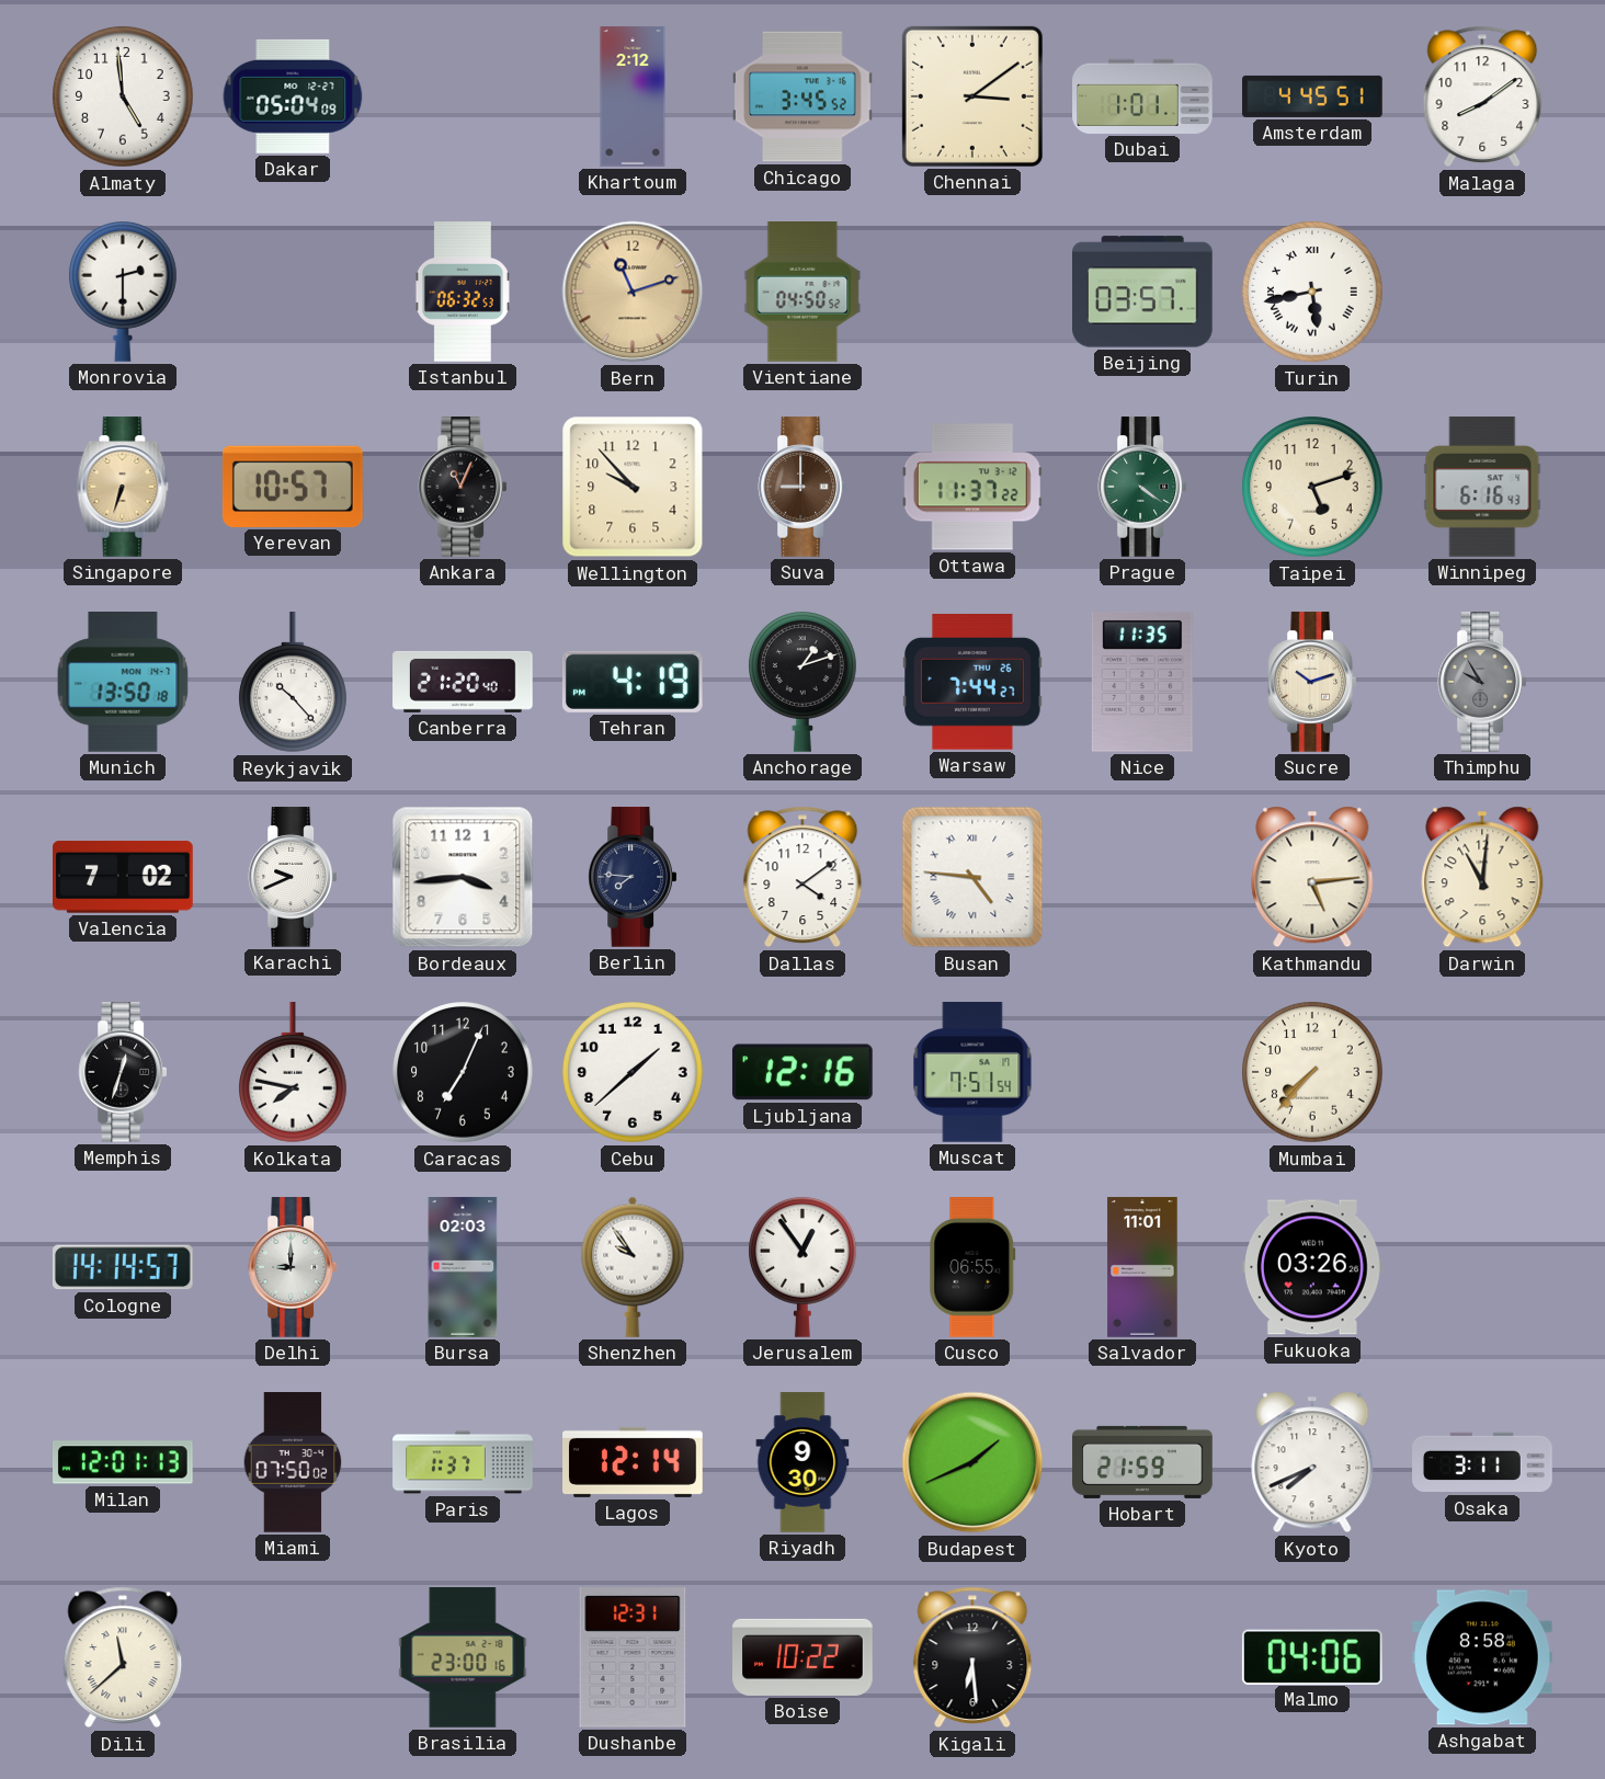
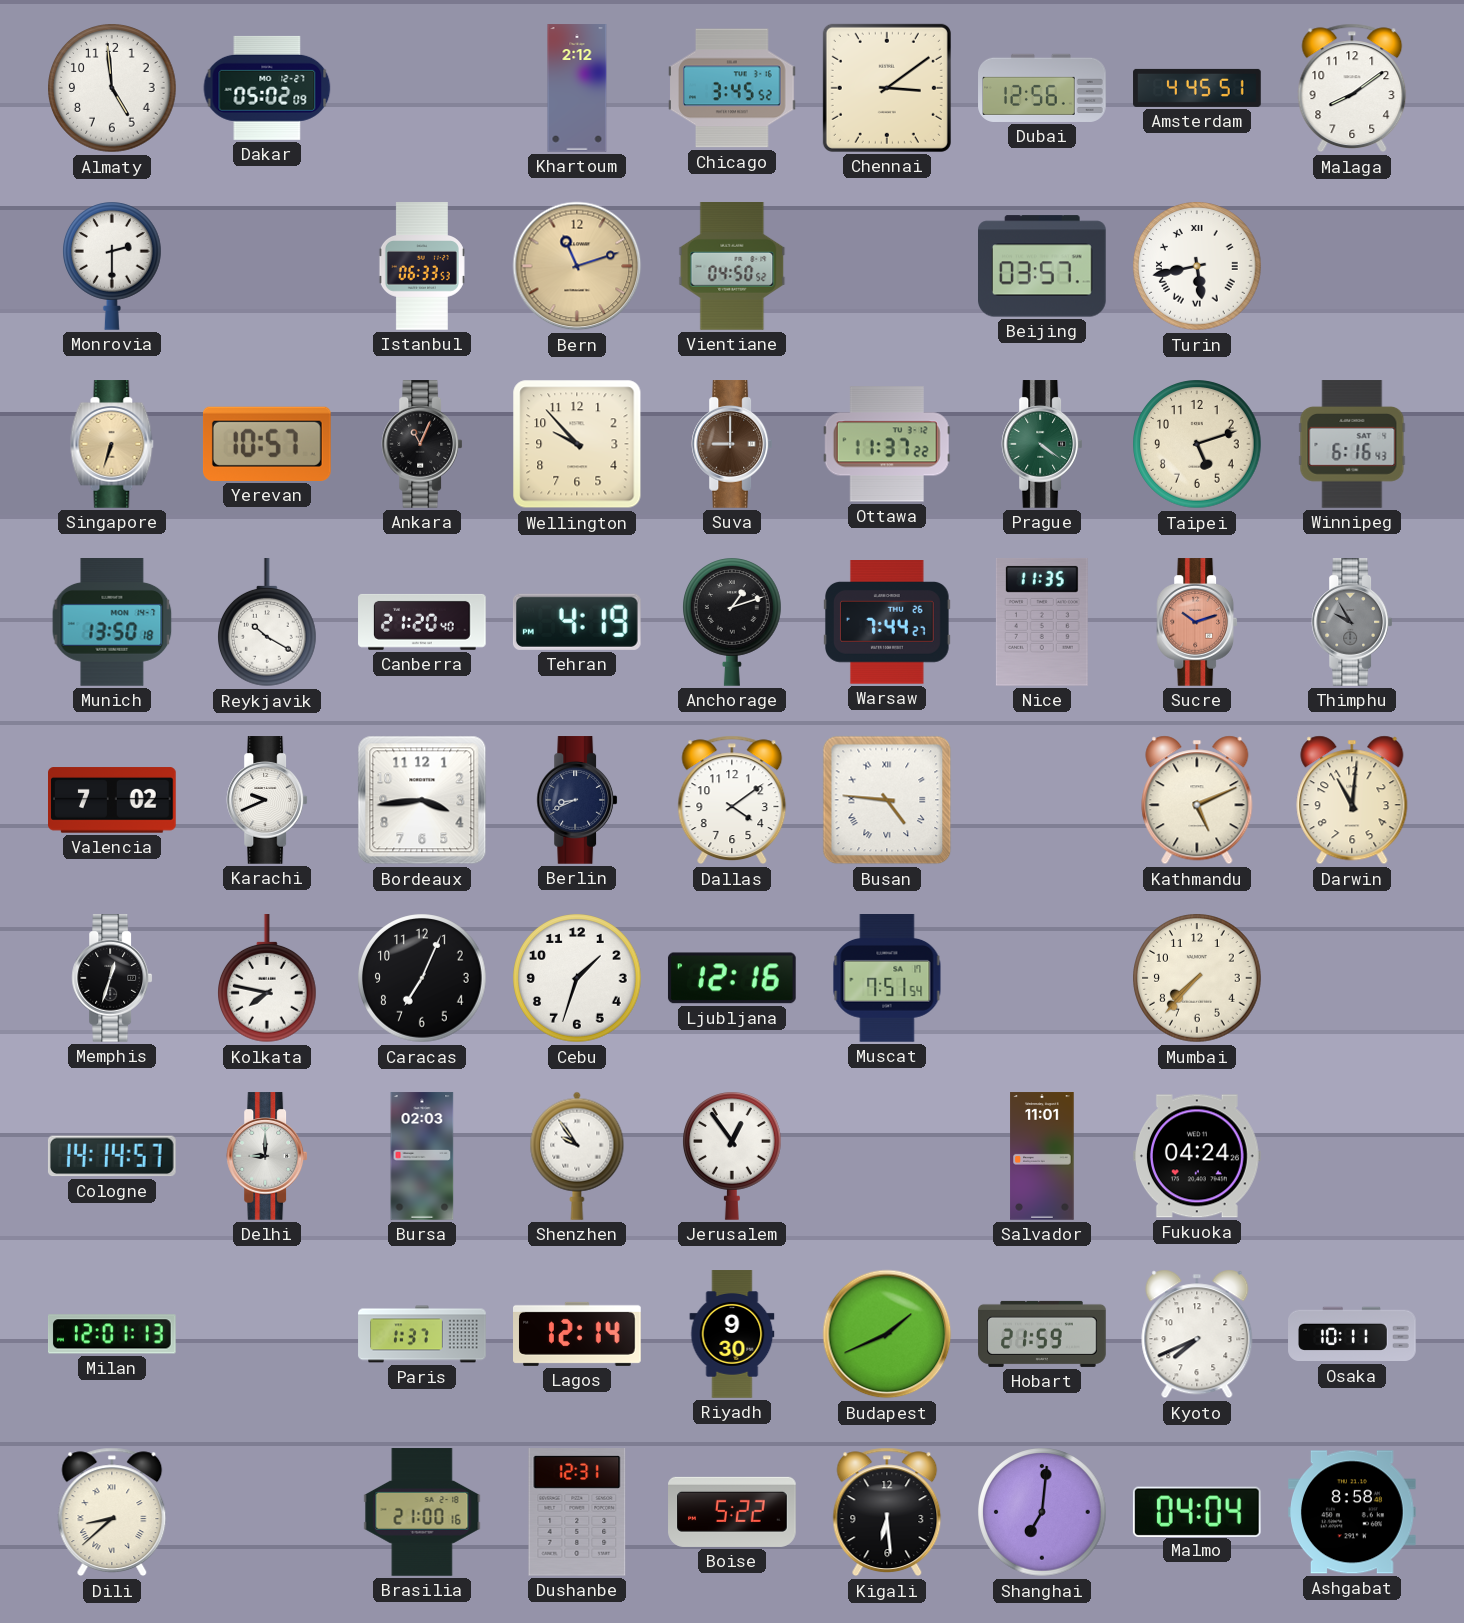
Dakar: 05:04 -> 05:02
Dubai: 1:01 -> 12:56
Istanbul: 06:32 -> 06:33
Reykjavik: 10:23 -> 10:20
Sucre dial: cream -> salmon
Berlin: 7:46 -> 8:41
Kathmandu: 5:14 -> 5:11
Cebu: 1:38 -> 1:33
Cusco: 06:55 -> none
Fukuoka: 03:26 -> 04:24
Miami: 07:50 -> none
Osaka: 3:11 -> 10:11
Dili: 11:38 -> 8:38
Brasilia: 23:00 -> 21:00
Boise: 10:22 -> 5:22
Shanghai: none -> 7:01
Malmo: 04:06 -> 04:04
